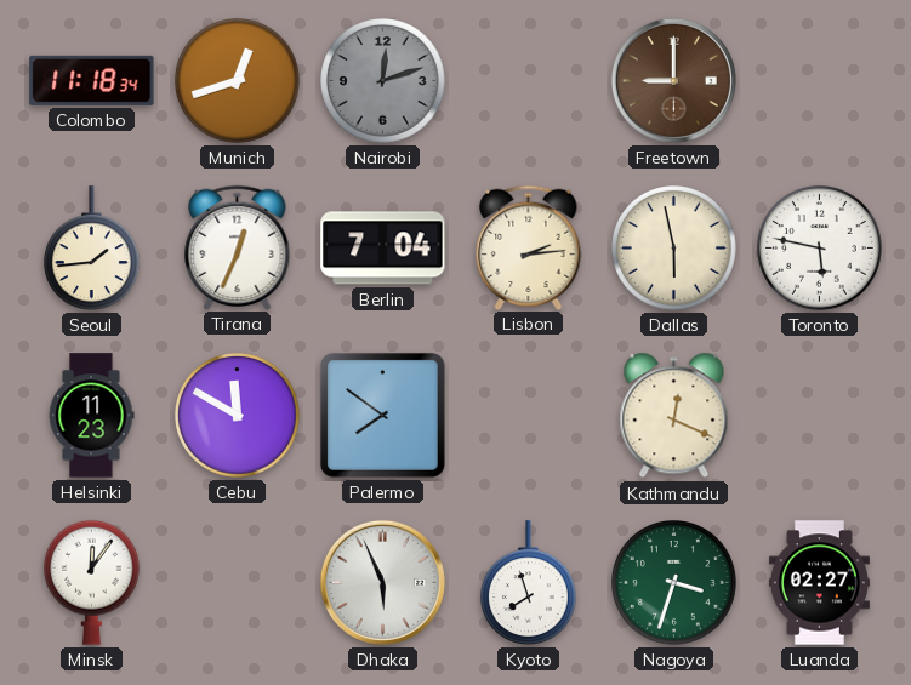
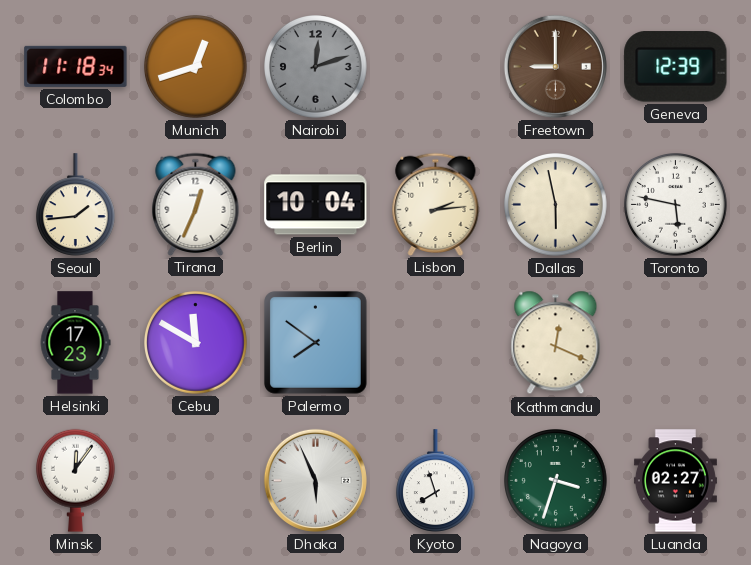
Geneva: none -> 12:39
Berlin: 7:04 -> 10:04
Helsinki: 11:23 -> 17:23
